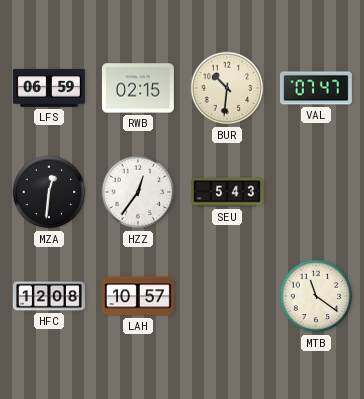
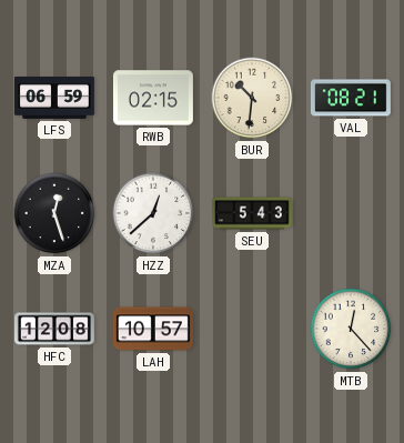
VAL: 07:47 -> 08:21
MZA: 12:31 -> 12:27
HZZ: 12:36 -> 12:38
MTB: 11:21 -> 12:23
